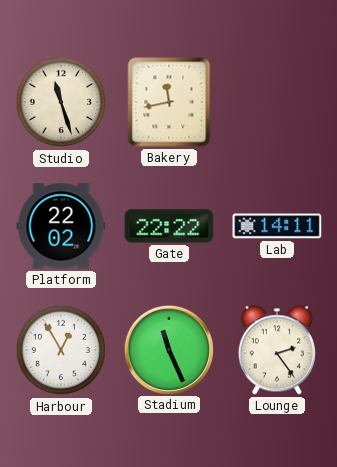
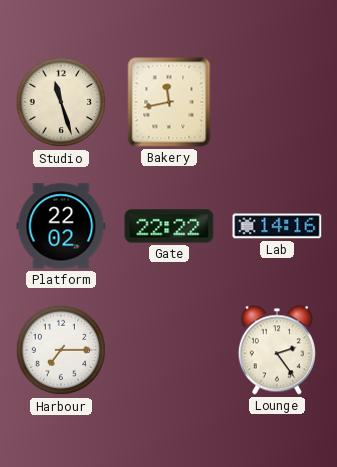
Lab: 14:11 -> 14:16
Harbour: 12:55 -> 7:15
Stadium: 11:26 -> none
